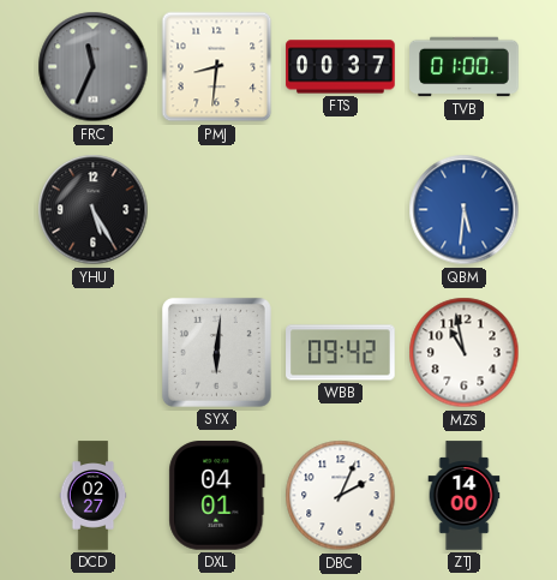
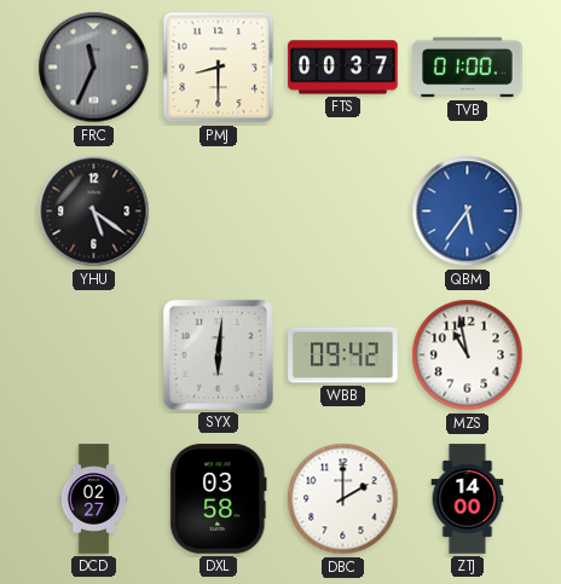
PMJ: 8:31 -> 8:30
YHU: 5:25 -> 5:21
QBM: 5:31 -> 5:36
DXL: 04:01 -> 03:58
DBC: 2:04 -> 2:00
